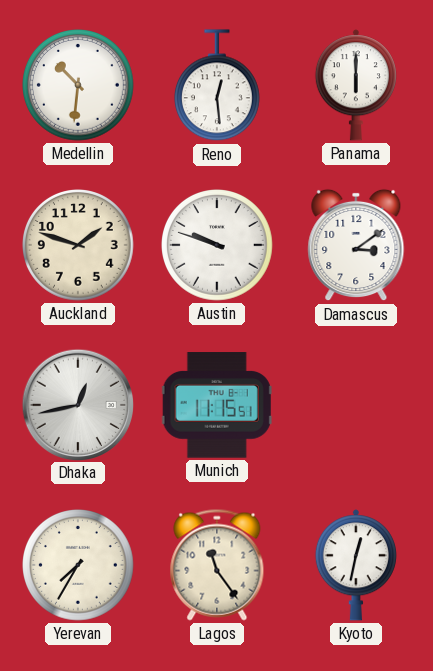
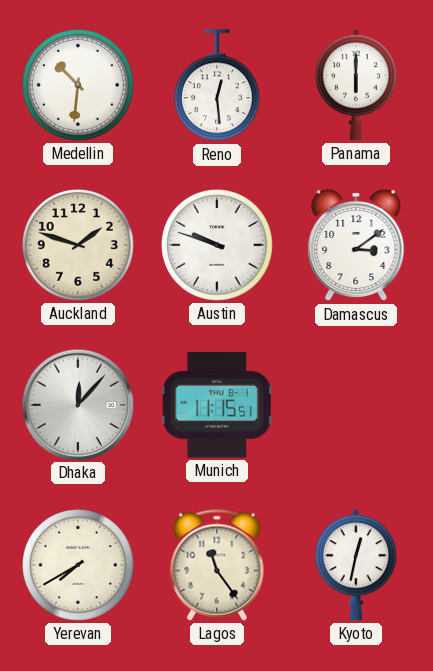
Dhaka: 12:43 -> 12:07
Yerevan: 7:35 -> 7:40
